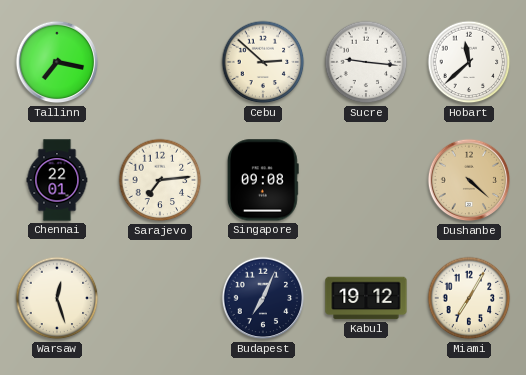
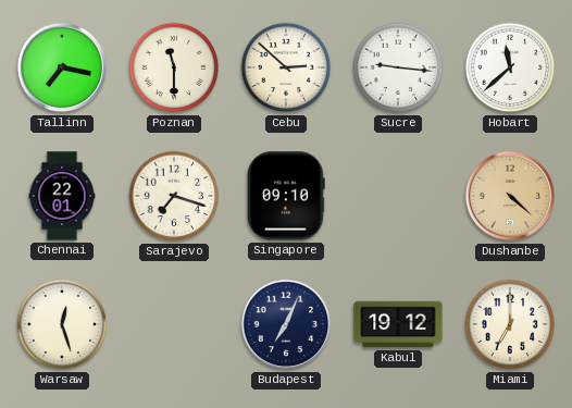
Poznan: none -> 11:30
Sarajevo: 7:14 -> 7:18
Singapore: 09:08 -> 09:10
Miami: 7:05 -> 7:00
